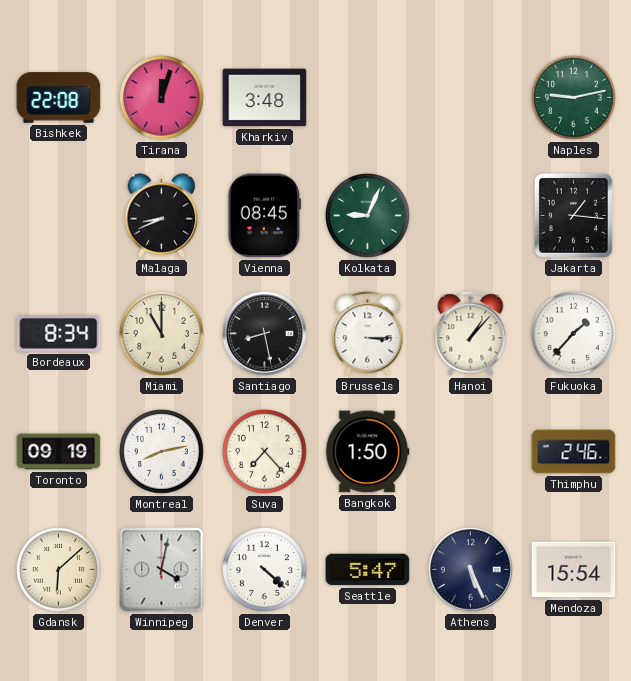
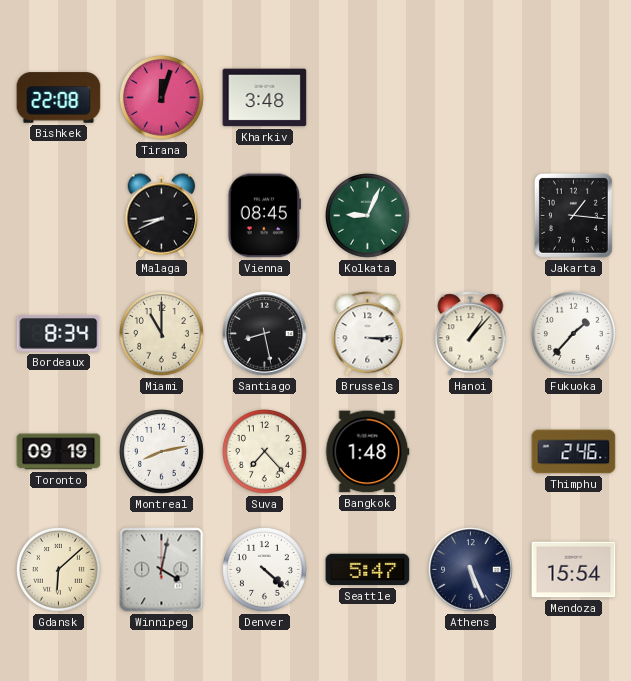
Naples: 9:13 -> none
Bangkok: 1:50 -> 1:48
